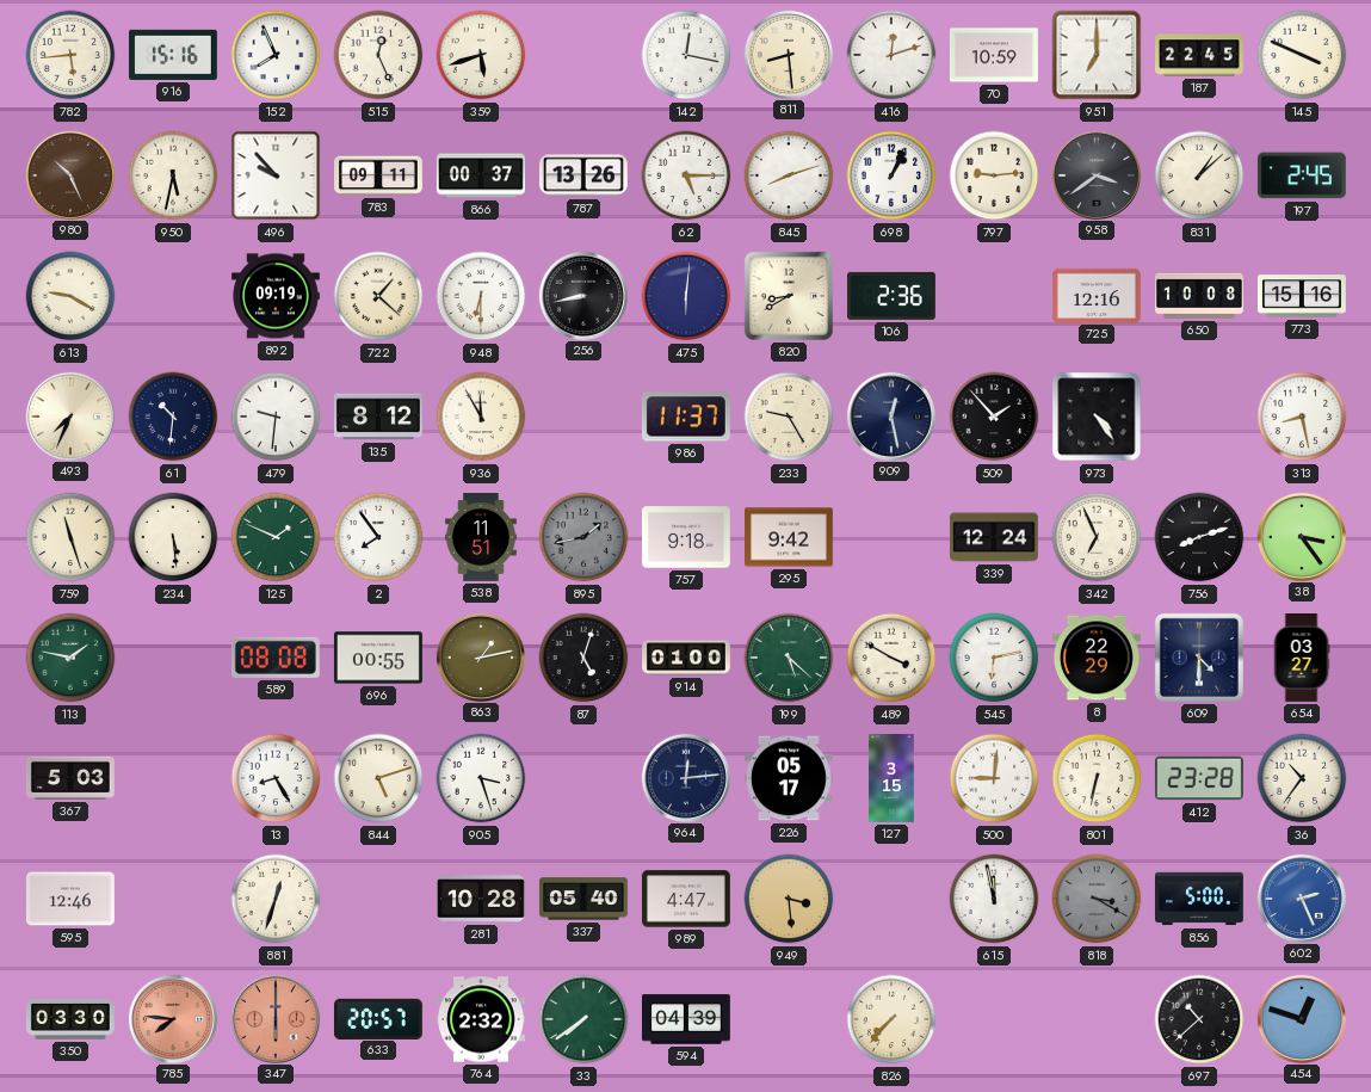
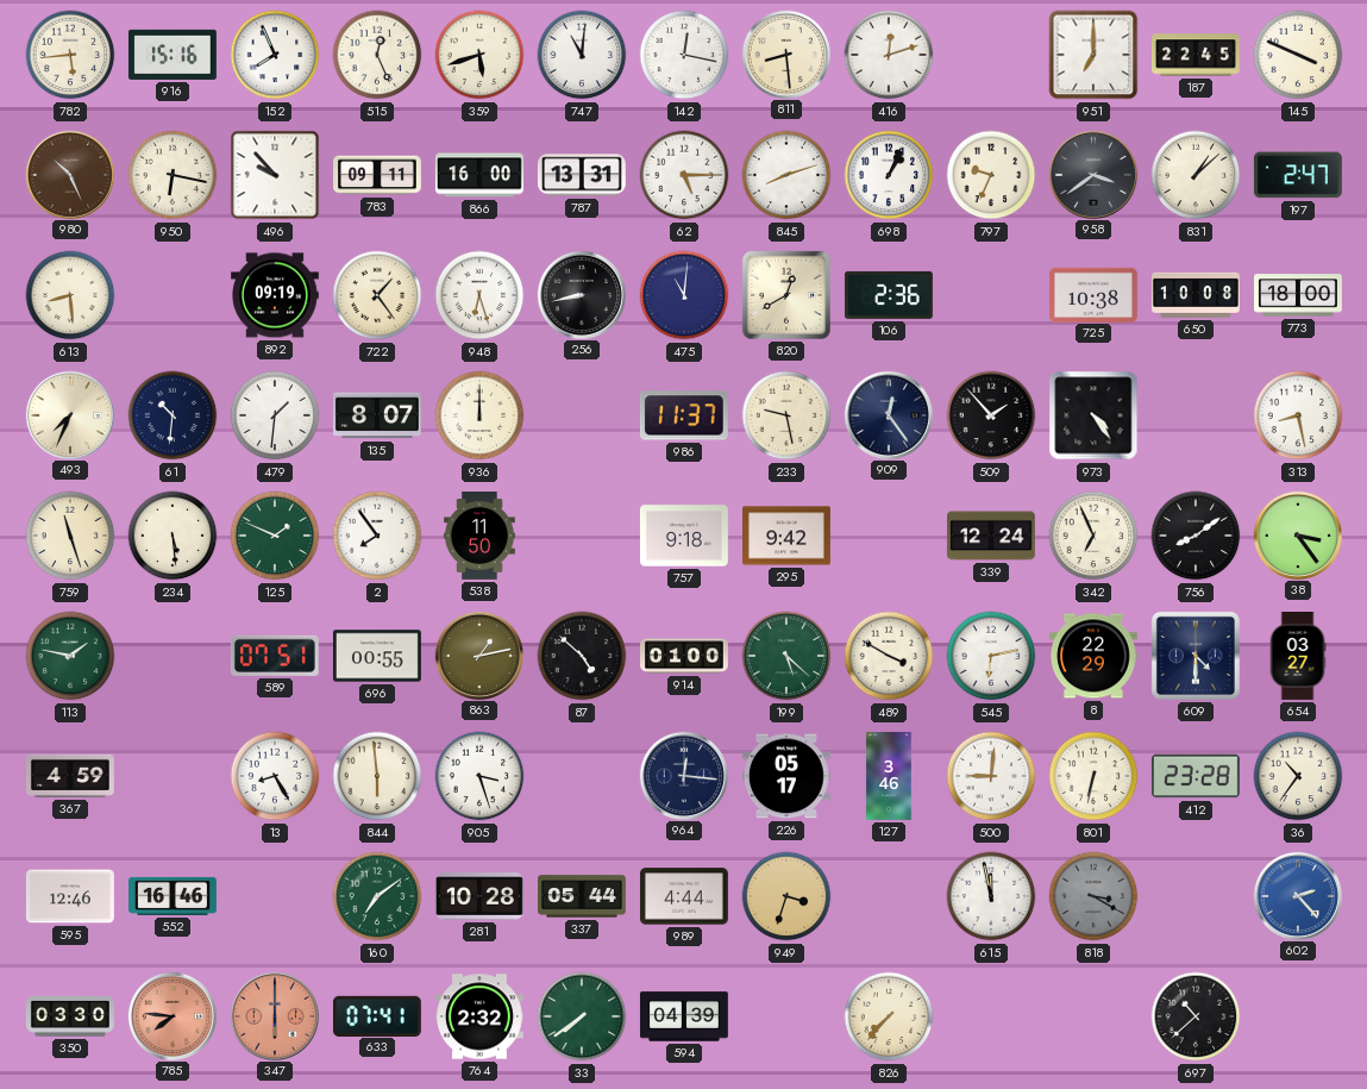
747: none -> 11:01
70: 10:59 -> none
950: 5:32 -> 6:17
866: 00:37 -> 16:00
787: 13:26 -> 13:31
797: 9:14 -> 9:34
197: 2:45 -> 2:47
613: 9:20 -> 8:29
722: 1:22 -> 1:24
948: 6:30 -> 6:27
475: 6:01 -> 11:01
820: 8:40 -> 12:40
725: 12:16 -> 10:38
773: 15:16 -> 18:00
479: 9:31 -> 1:31
135: 8:12 -> 8:07
936: 11:55 -> 12:00
233: 9:25 -> 9:28
909: 12:28 -> 12:24
538: 11:51 -> 11:50
895: 1:43 -> none
756: 8:12 -> 8:09
589: 08:08 -> 07:51
87: 5:03 -> 4:52
367: 5:03 -> 4:59
844: 5:12 -> 5:59
964: 12:14 -> 12:16
127: 3:15 -> 3:46
552: none -> 16:46
881: 12:33 -> none
160: none -> 7:09
337: 05:40 -> 05:44
989: 4:47 -> 4:44
949: 3:29 -> 3:33
856: 5:00 -> none
602: 2:26 -> 2:23
633: 20:57 -> 07:41
454: 12:48 -> none
